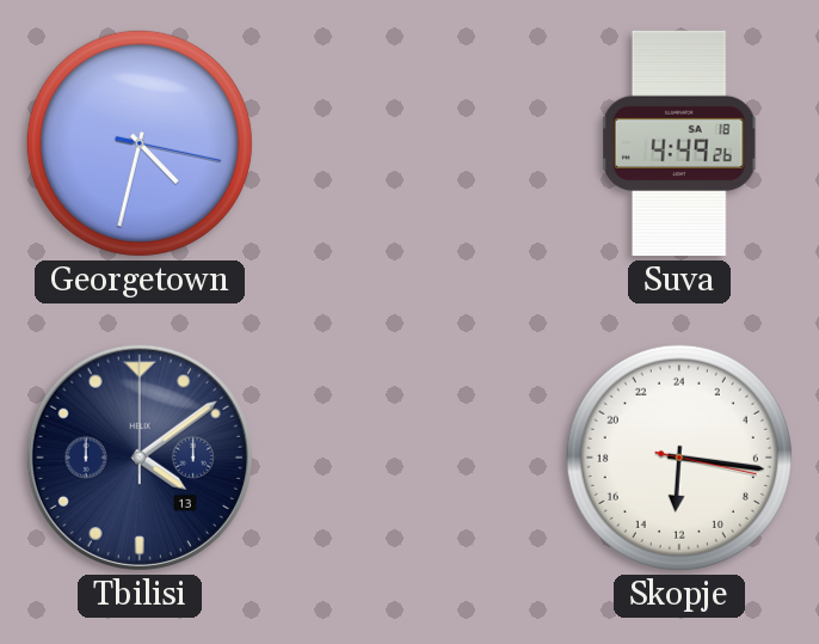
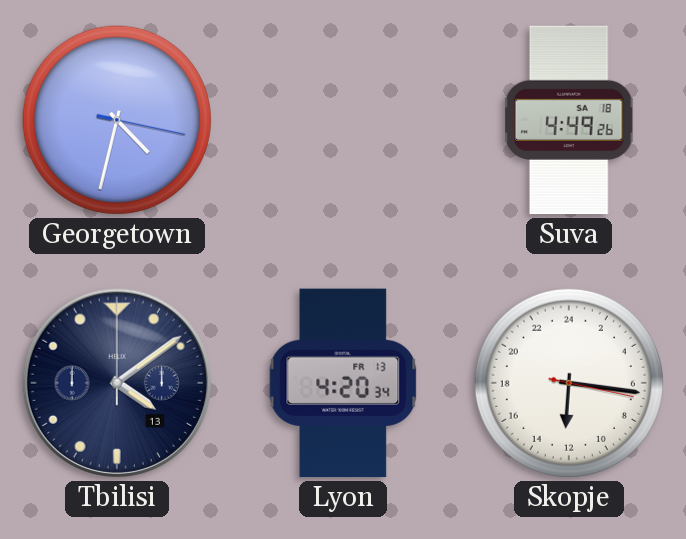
Lyon: none -> 4:20
